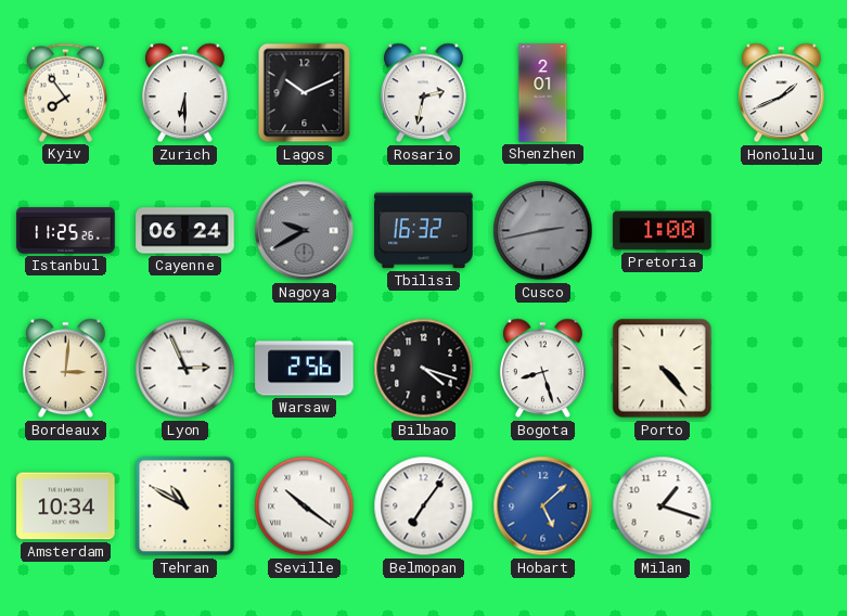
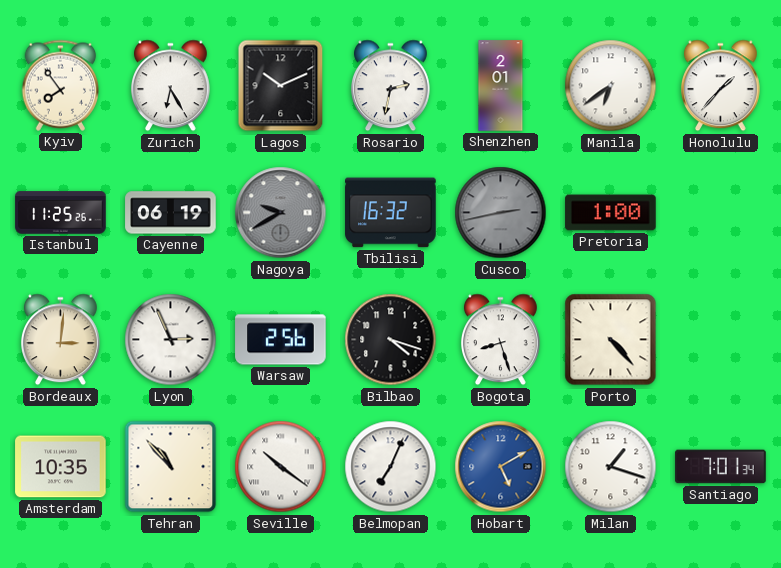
Zurich: 6:30 -> 6:25
Manila: none -> 6:39
Honolulu: 1:41 -> 1:37
Cayenne: 06:24 -> 06:19
Amsterdam: 10:34 -> 10:35
Tehran: 10:50 -> 10:53
Belmopan: 7:06 -> 7:04
Hobart: 5:08 -> 5:10
Santiago: none -> 7:01
